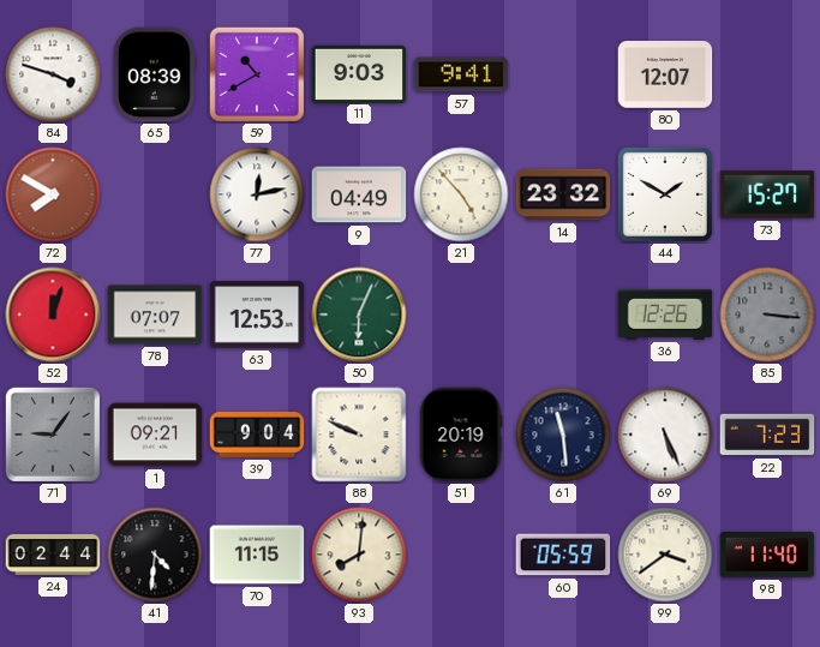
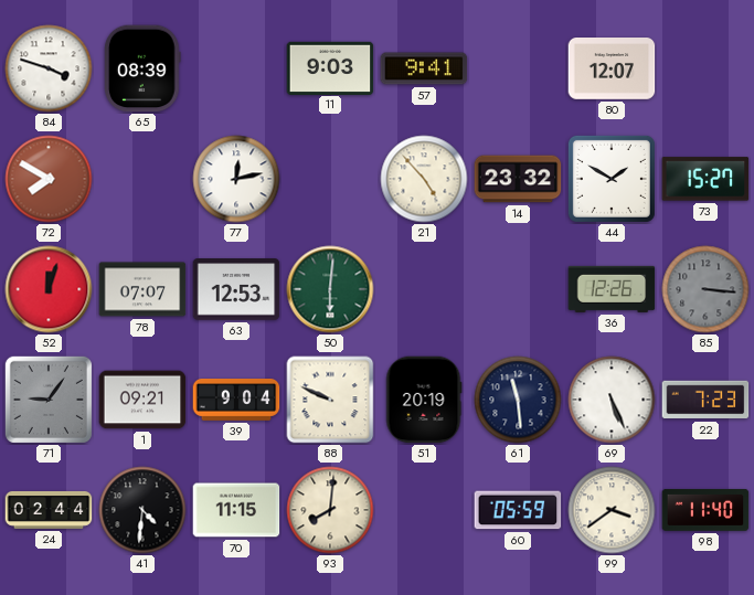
59: 10:40 -> none
9: 04:49 -> none
50: 6:04 -> 6:01
